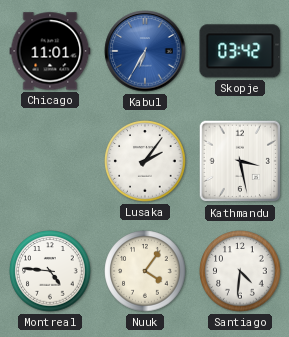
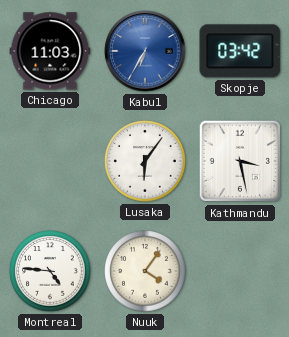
Chicago: 11:01 -> 11:03
Lusaka: 2:06 -> 6:06
Santiago: 4:31 -> none
